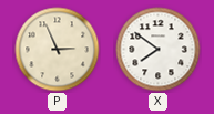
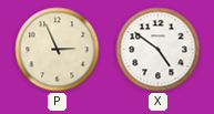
X: 7:51 -> 4:51
